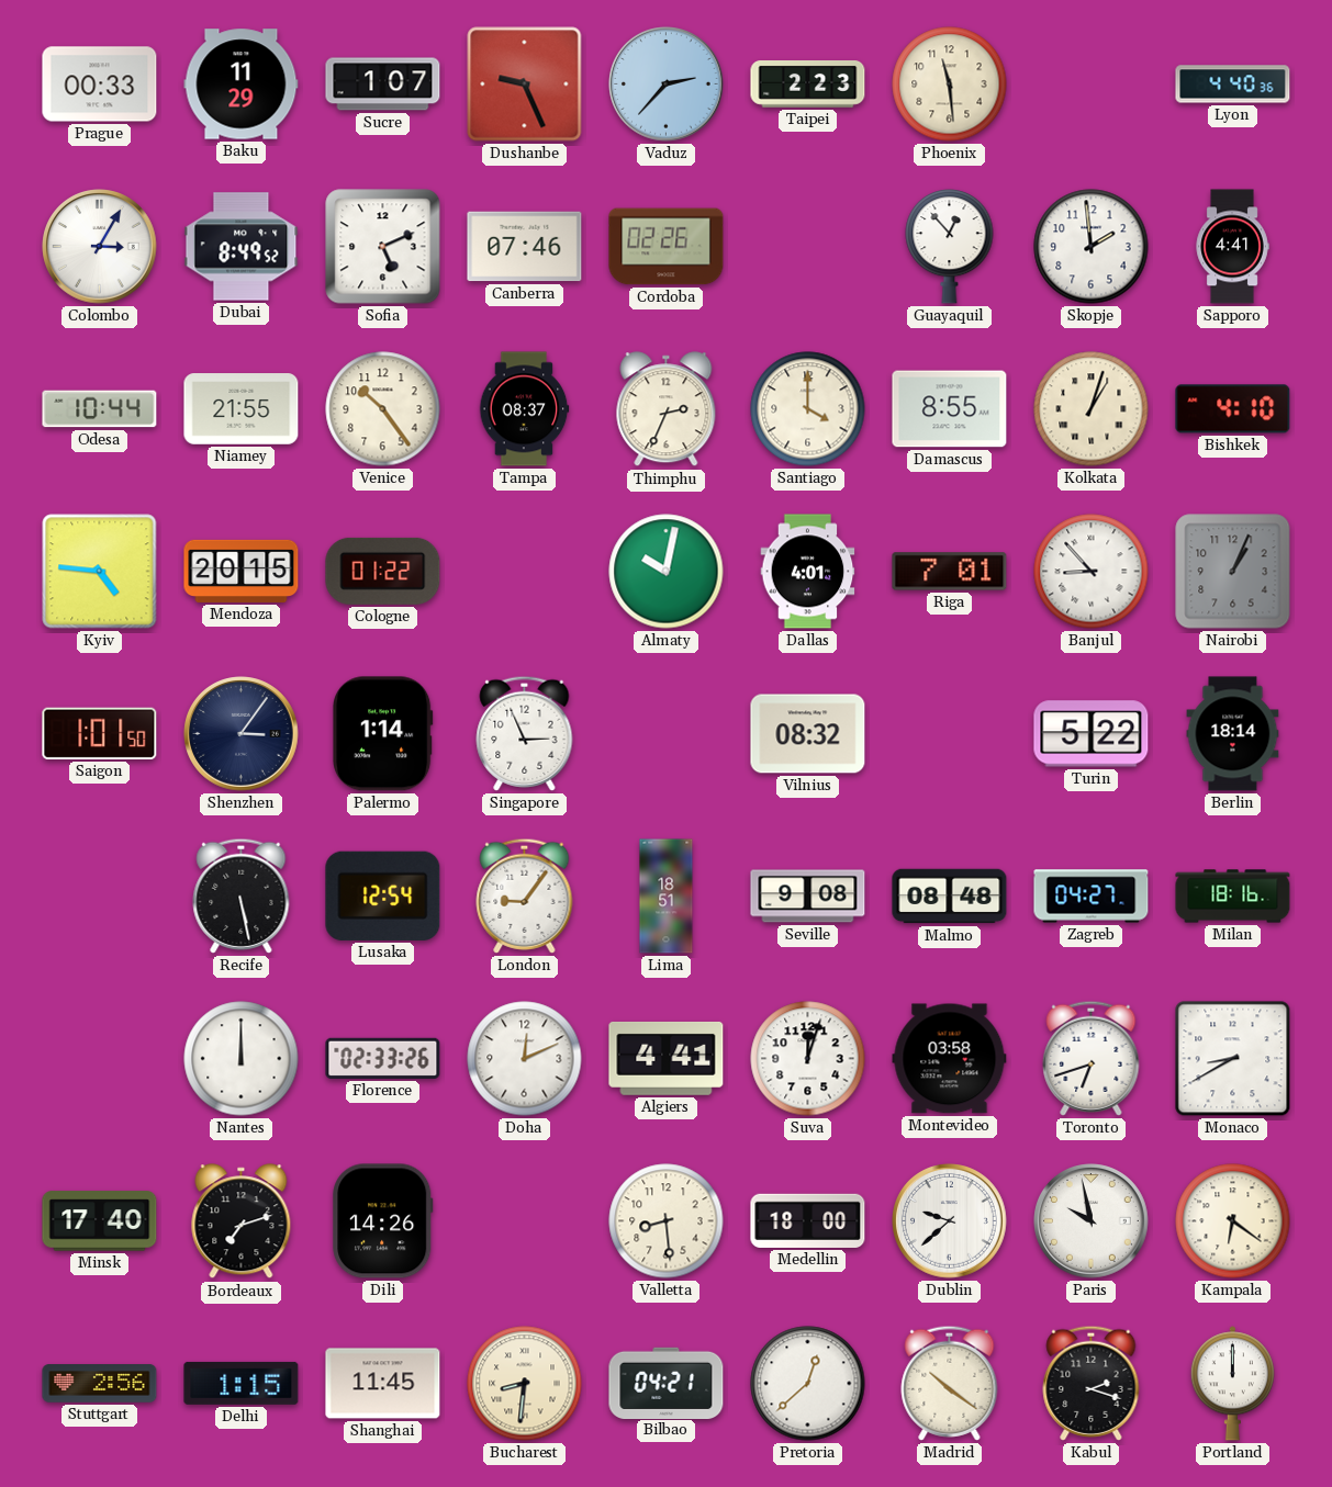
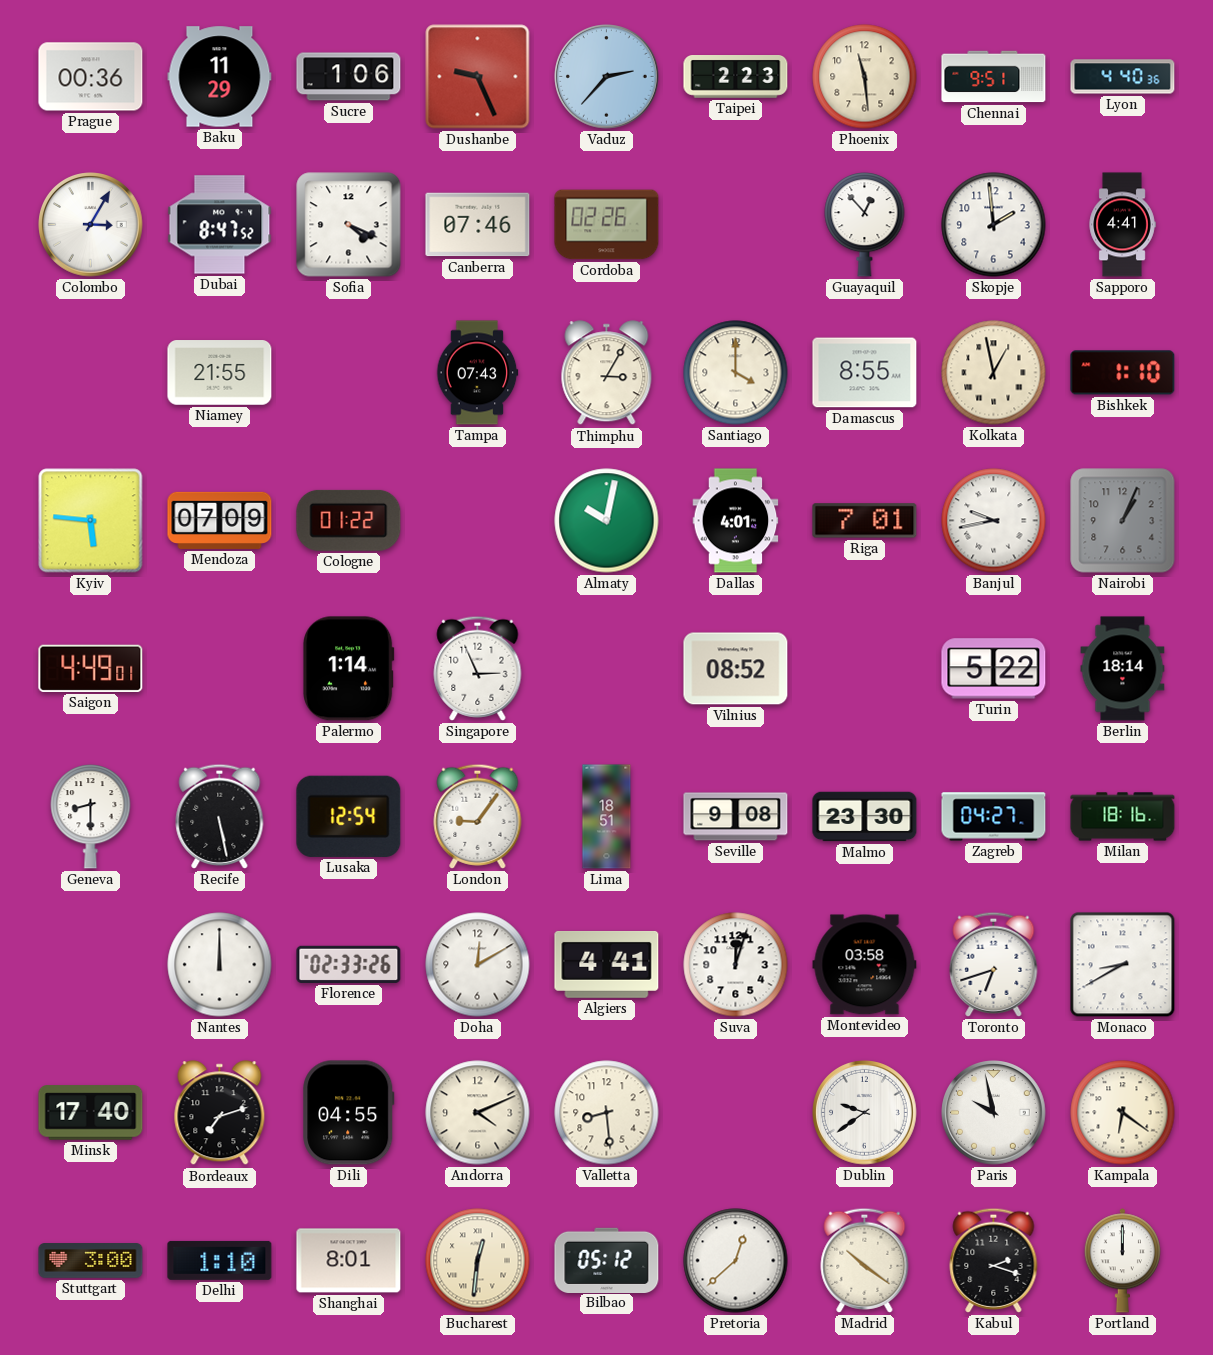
Prague: 00:33 -> 00:36
Sucre: 1:07 -> 1:06
Chennai: none -> 9:51
Dubai: 8:49 -> 8:47
Sofia: 5:11 -> 4:19
Odesa: 10:44 -> none
Venice: 10:24 -> none
Tampa: 08:37 -> 07:43
Thimphu: 2:34 -> 3:05
Kolkata: 1:03 -> 12:58
Bishkek: 4:10 -> 1:10
Kyiv: 4:46 -> 5:46
Mendoza: 20:15 -> 07:09
Banjul: 8:53 -> 9:43
Saigon: 1:01 -> 4:49
Shenzhen: 3:06 -> none
Vilnius: 08:32 -> 08:52
Geneva: none -> 8:30
Malmo: 08:48 -> 23:30
Doha: 12:11 -> 12:10
Dili: 14:26 -> 04:55
Andorra: none -> 4:11
Medellin: 18:00 -> none
Dublin: 9:38 -> 9:39
Stuttgart: 2:56 -> 3:00
Delhi: 1:15 -> 1:10
Shanghai: 11:45 -> 8:01
Bucharest: 8:31 -> 12:31
Bilbao: 04:21 -> 05:12
